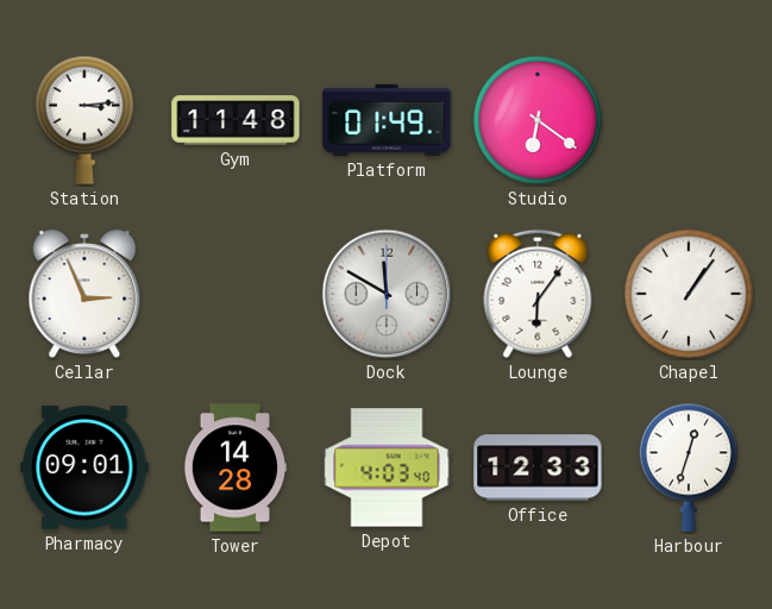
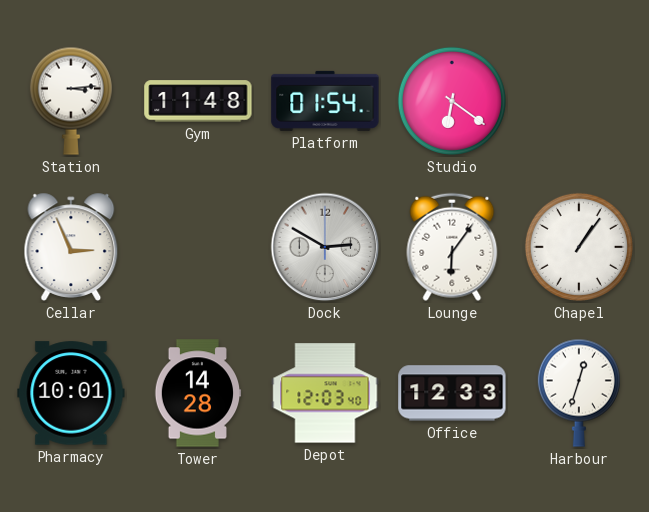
Platform: 01:49 -> 01:54
Dock: 11:50 -> 2:50
Pharmacy: 09:01 -> 10:01
Depot: 4:03 -> 12:03
